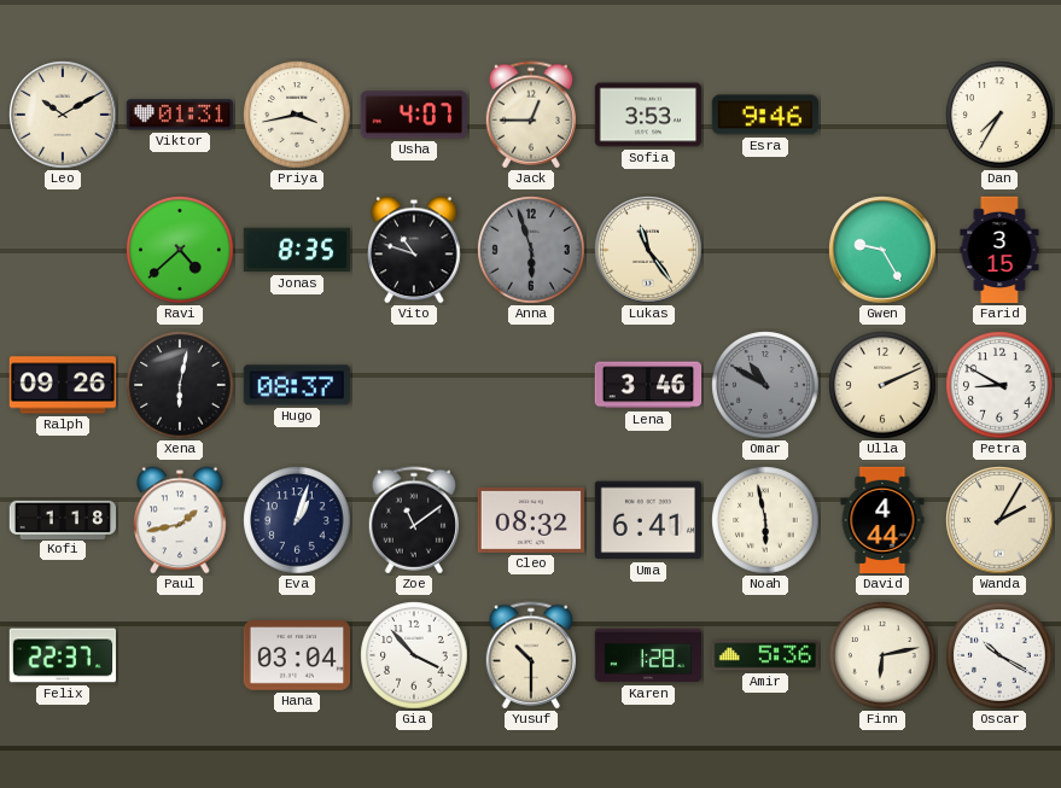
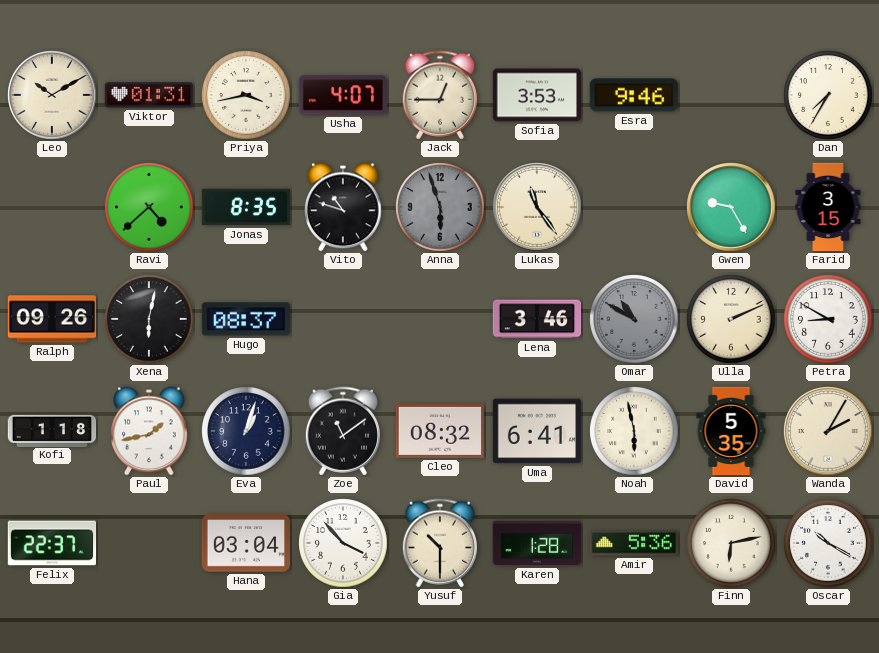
David: 4:44 -> 5:35
